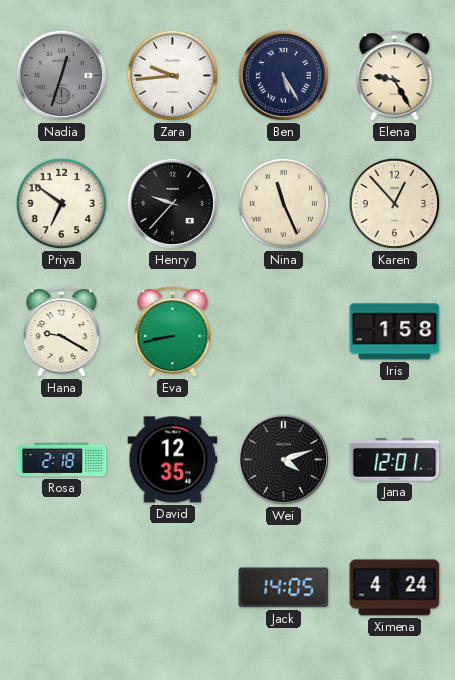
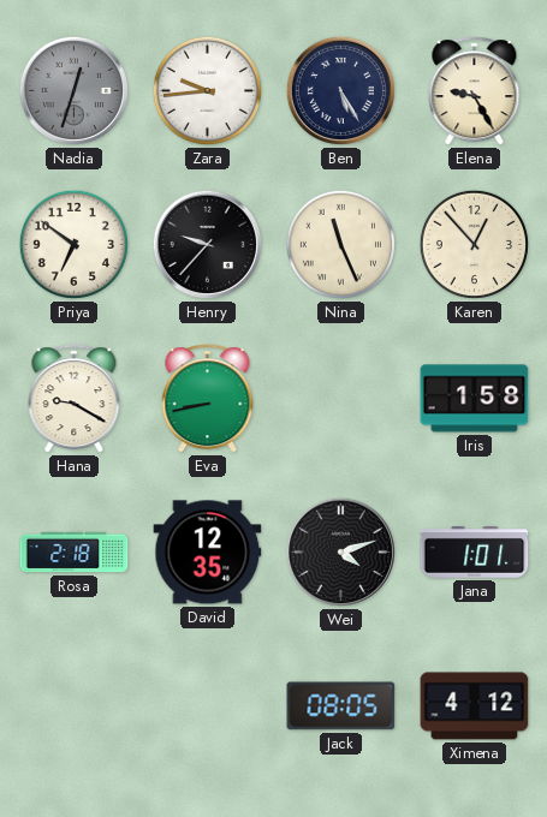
Jana: 12:01 -> 1:01
Jack: 14:05 -> 08:05
Ximena: 4:24 -> 4:12
